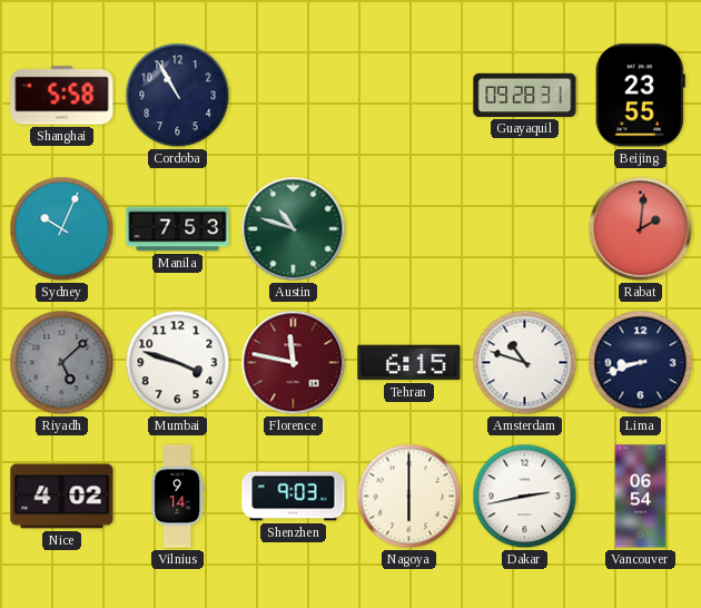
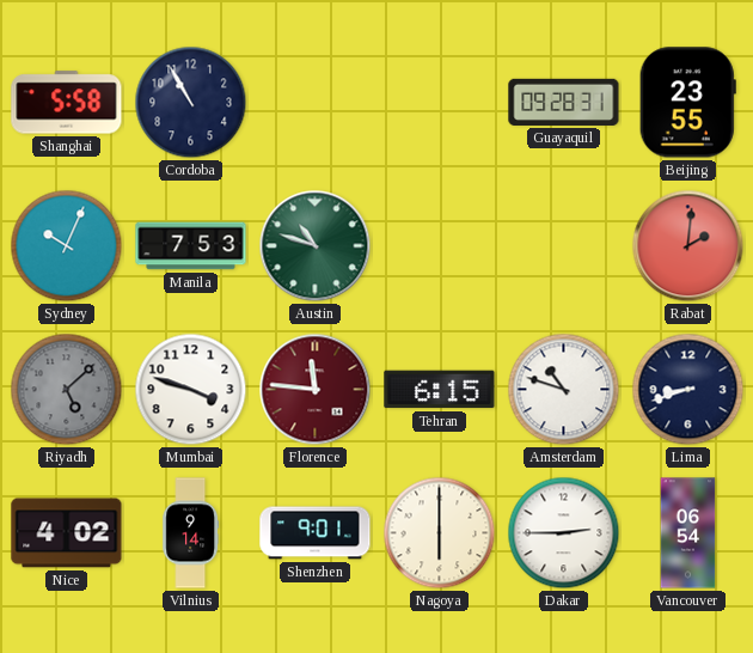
Florence: 11:47 -> 11:46
Shenzhen: 9:03 -> 9:01
Dakar: 2:43 -> 2:45
